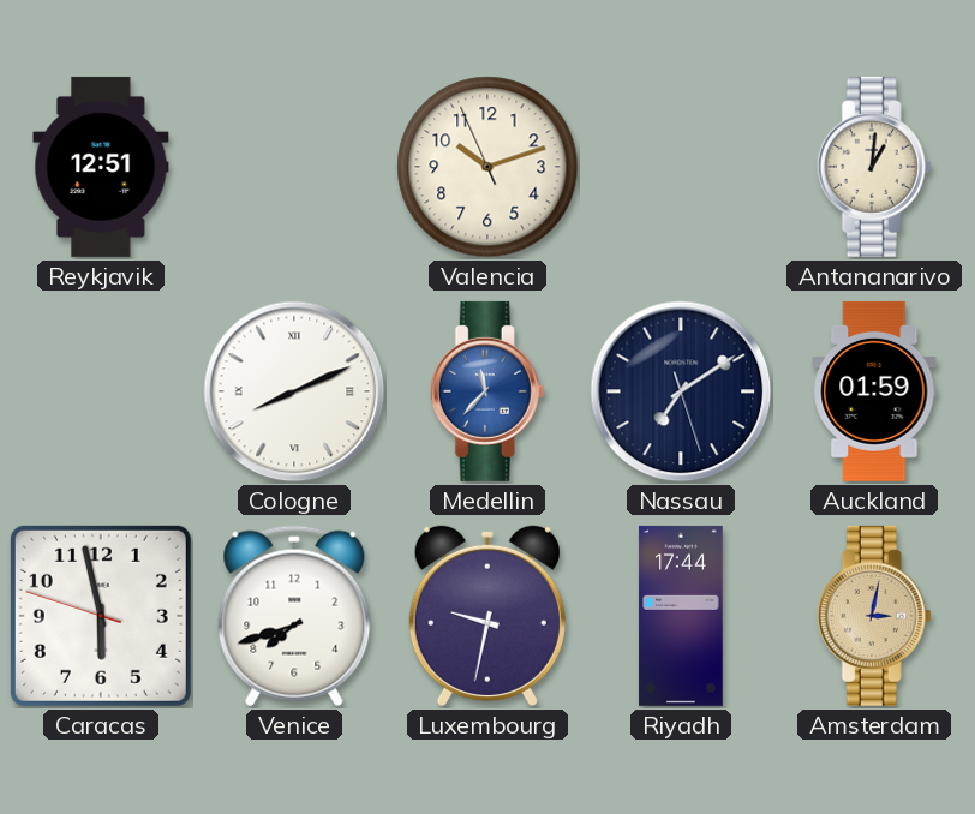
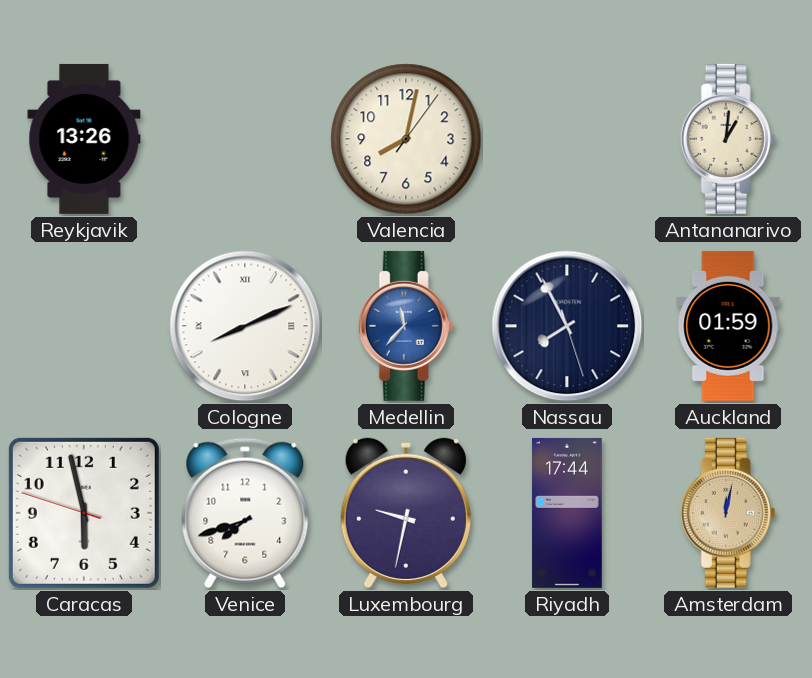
Reykjavik: 12:51 -> 13:26
Valencia: 10:11 -> 8:02
Nassau: 7:09 -> 7:55
Amsterdam: 3:02 -> 12:02
